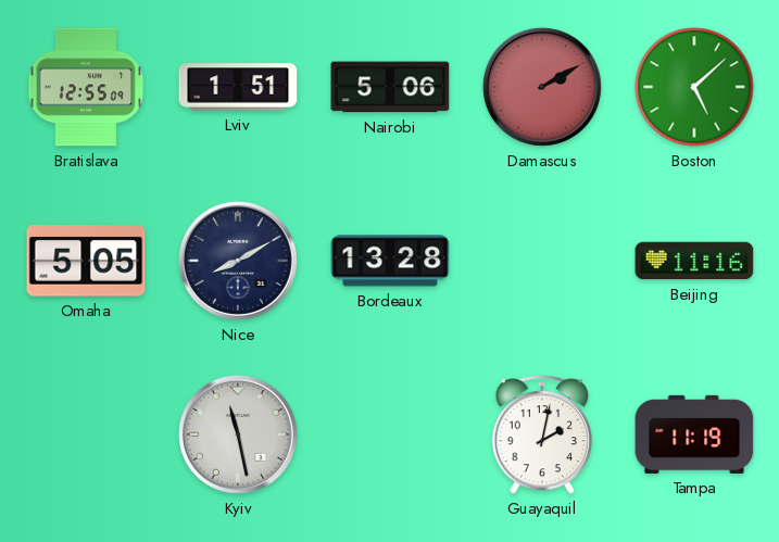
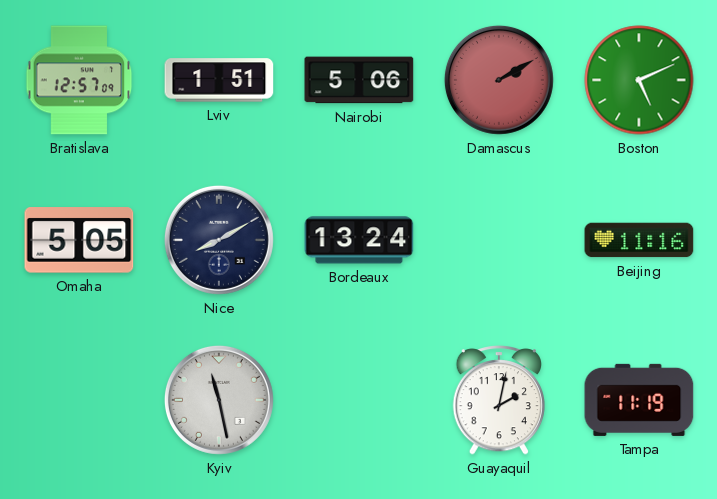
Bratislava: 12:55 -> 12:57
Boston: 5:08 -> 5:11
Bordeaux: 13:28 -> 13:24
